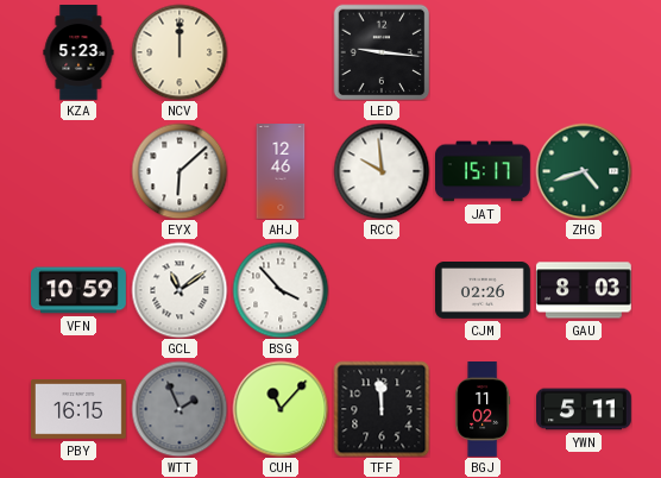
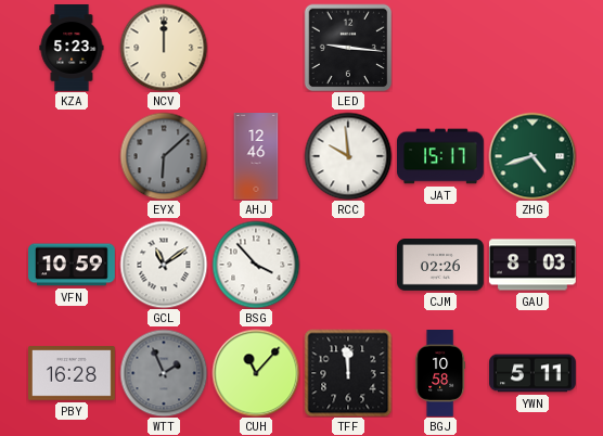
EYX dial: white -> grey
PBY: 16:15 -> 16:28
BGJ: 11:02 -> 10:58
